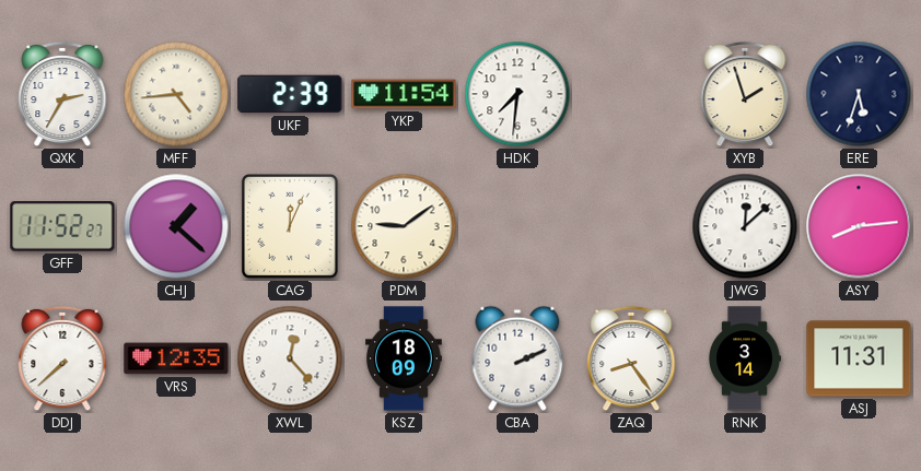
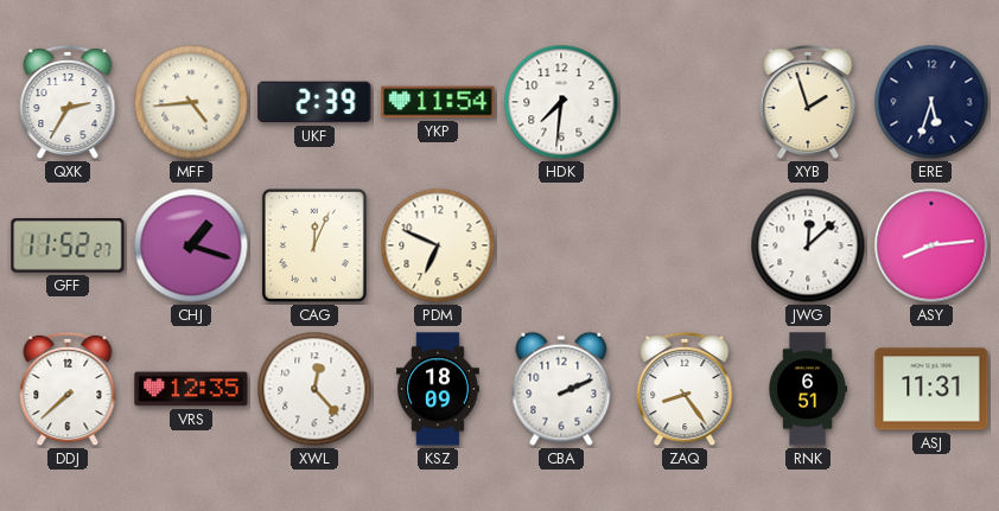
CHJ: 1:22 -> 1:18
PDM: 9:09 -> 6:49
RNK: 3:14 -> 6:51
